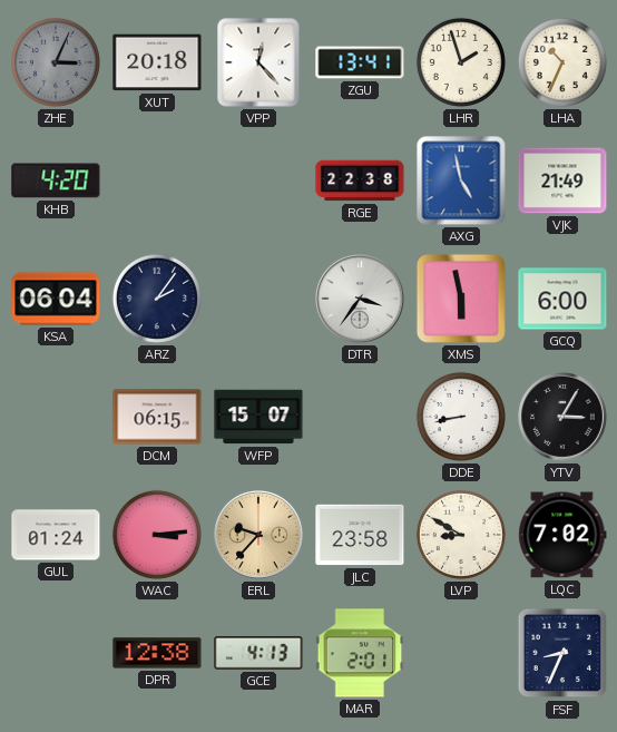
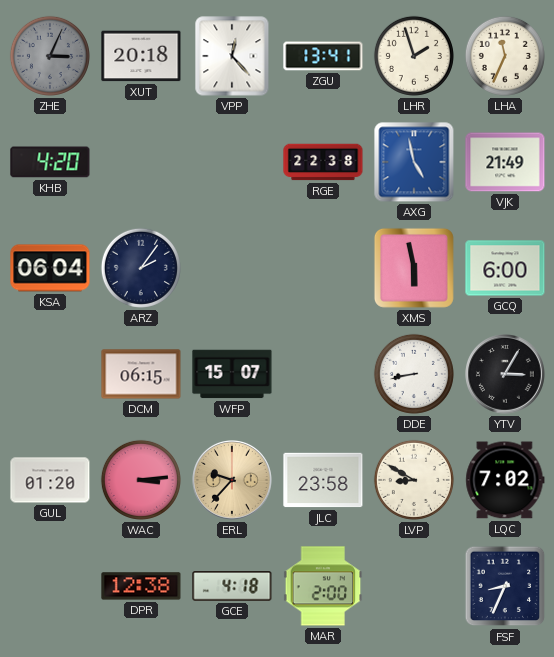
LHA: 10:34 -> 11:34
DTR: 3:36 -> none
GUL: 01:24 -> 01:20
GCE: 4:13 -> 4:18
MAR: 2:01 -> 2:00
